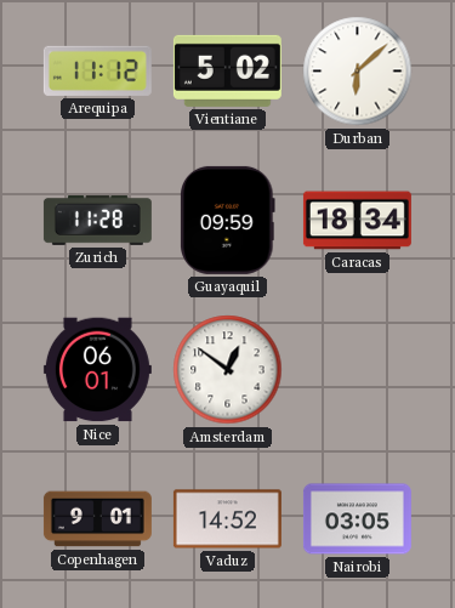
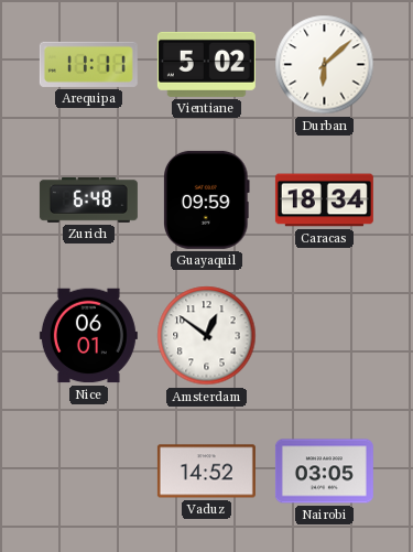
Arequipa: 11:12 -> 11:11
Zurich: 11:28 -> 6:48
Copenhagen: 9:01 -> none
